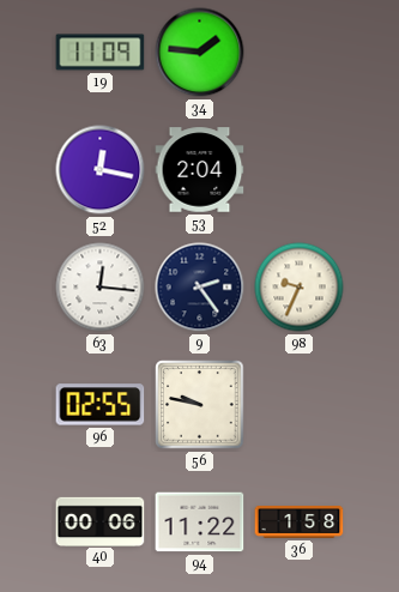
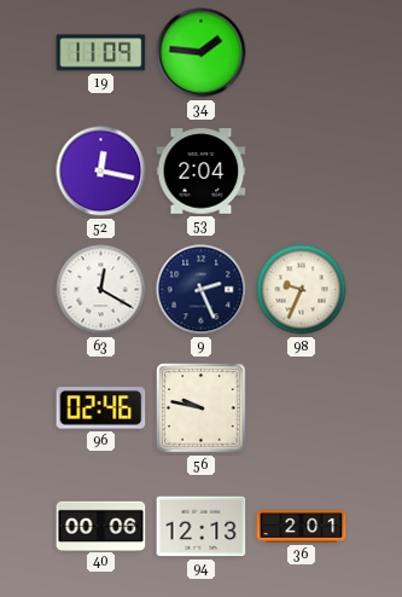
63: 12:16 -> 12:20
9: 2:24 -> 2:26
96: 02:55 -> 02:46
94: 11:22 -> 12:13
36: 1:58 -> 2:01
